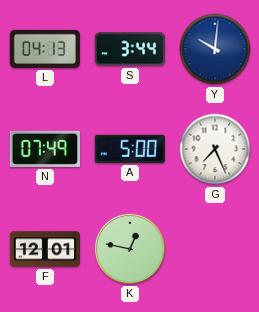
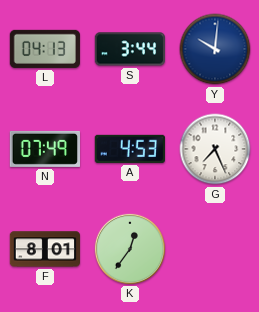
A: 5:00 -> 4:53
F: 12:01 -> 8:01
K: 12:47 -> 12:36
